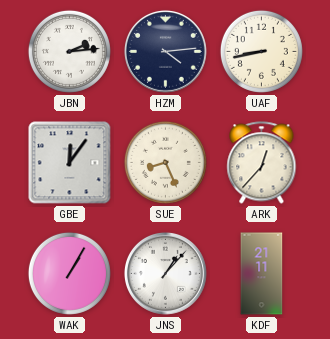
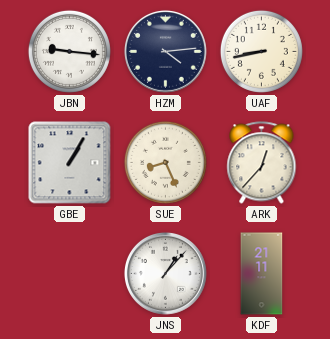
JBN: 2:14 -> 9:16
GBE: 12:06 -> 1:05
WAK: 1:05 -> none
